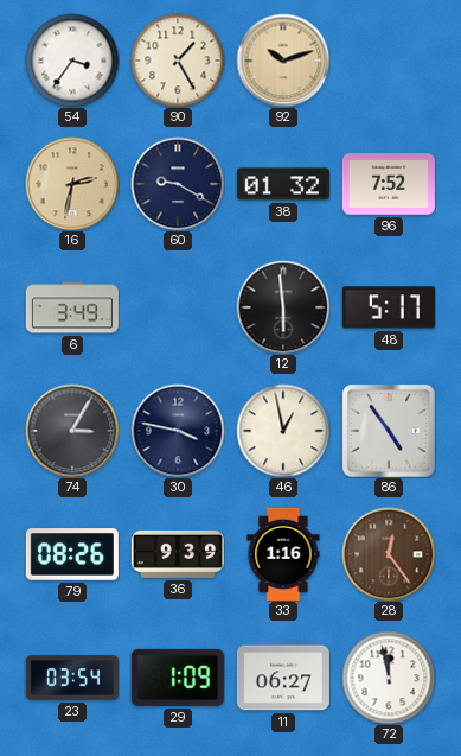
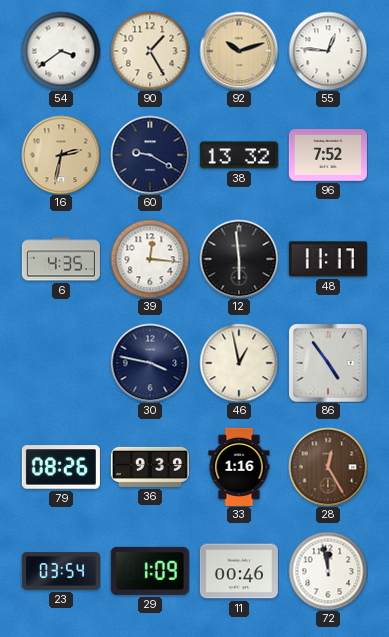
54: 3:36 -> 3:39
55: none -> 12:46
38: 01:32 -> 13:32
6: 3:49 -> 4:35
39: none -> 12:16
48: 5:17 -> 11:17
74: 3:05 -> none
28: 12:24 -> 12:25
11: 06:27 -> 00:46
